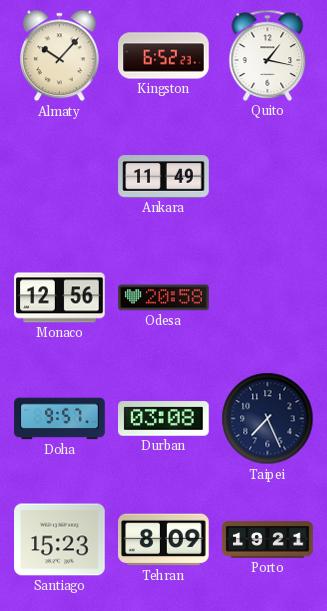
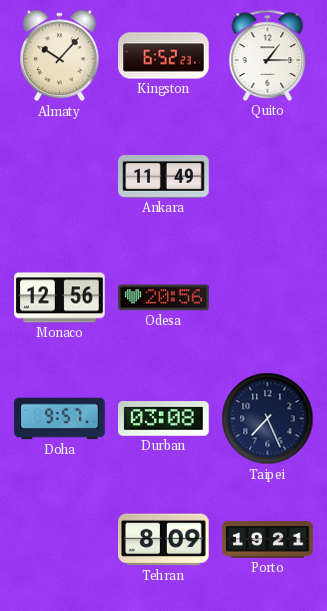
Quito: 1:17 -> 1:15
Odesa: 20:58 -> 20:56
Santiago: 15:23 -> none
